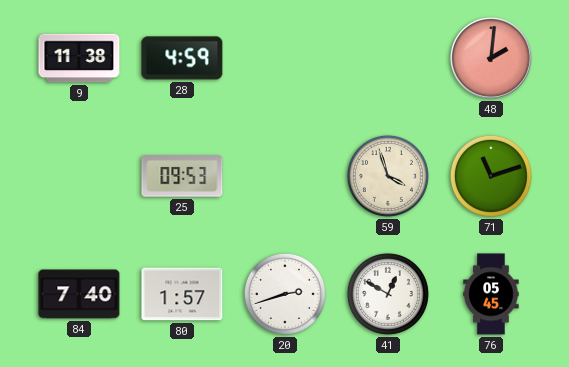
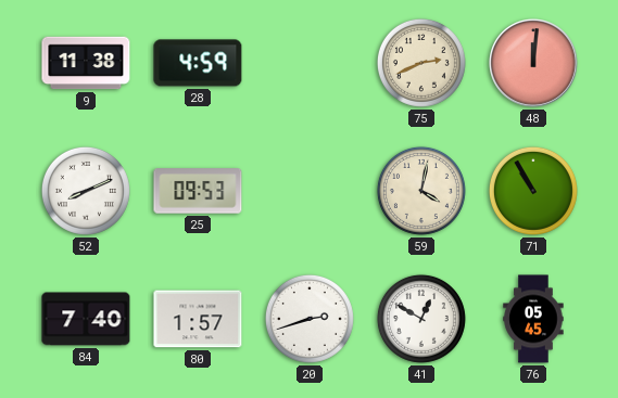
75: none -> 2:41
48: 2:01 -> 12:01
52: none -> 8:11
59: 3:57 -> 4:02
71: 11:12 -> 10:55
